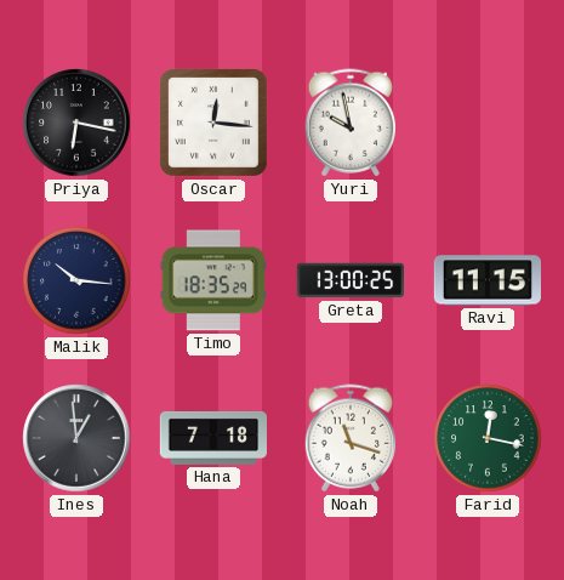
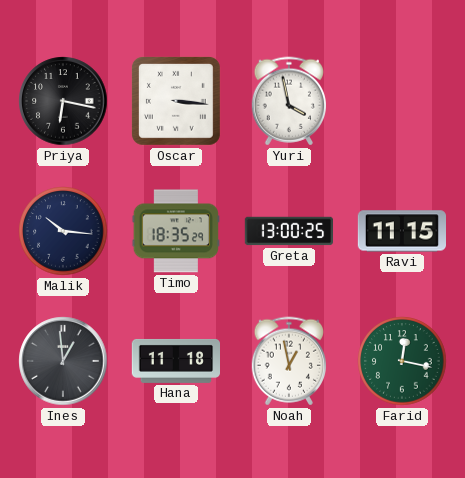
Oscar: 12:16 -> 3:16
Yuri: 9:58 -> 3:58
Hana: 7:18 -> 11:18
Noah: 11:18 -> 12:58
